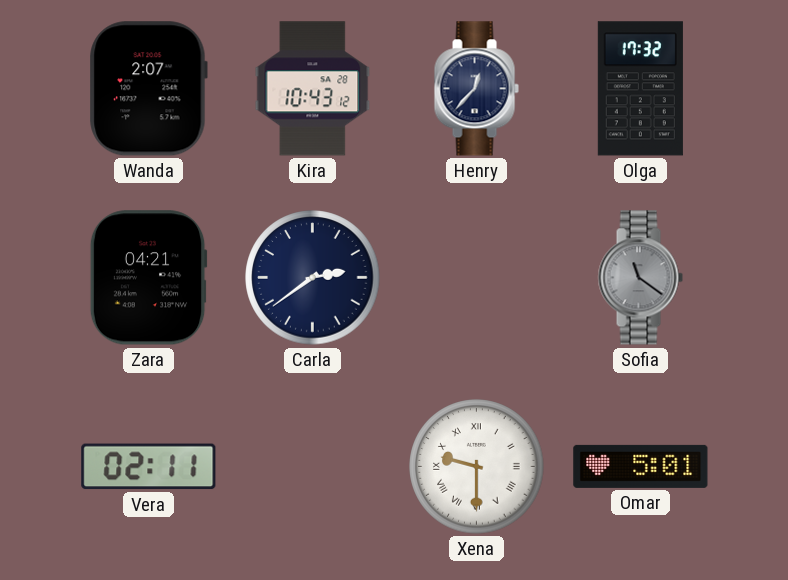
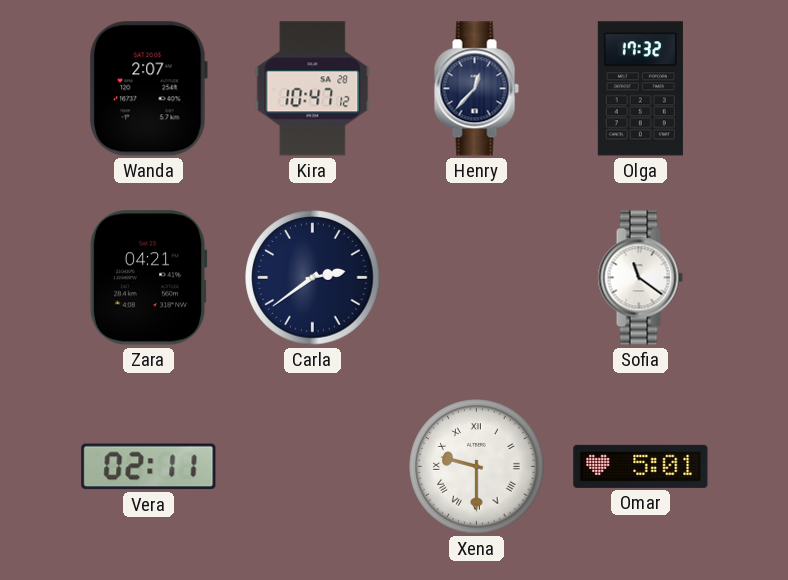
Kira: 10:43 -> 10:47
Sofia dial: grey -> white
